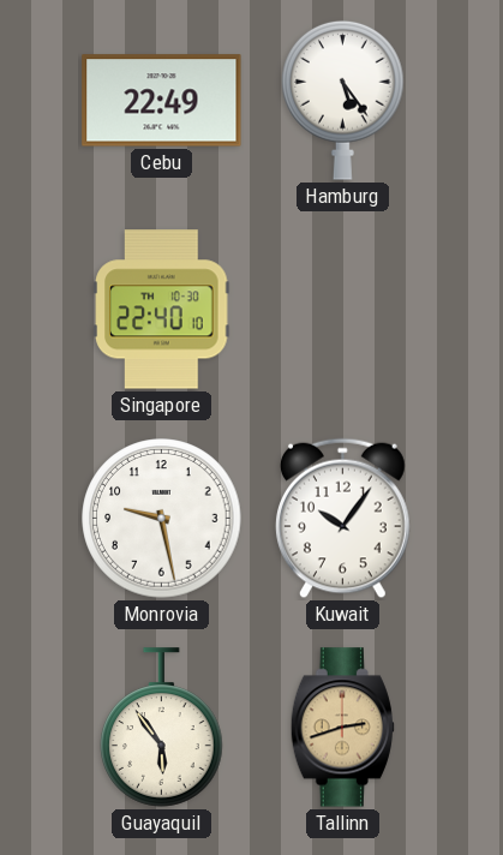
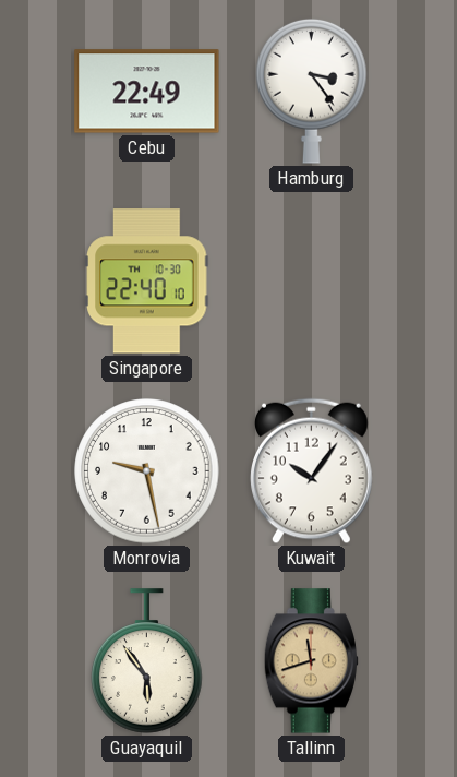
Hamburg: 5:24 -> 3:24
Tallinn: 2:42 -> 11:42
